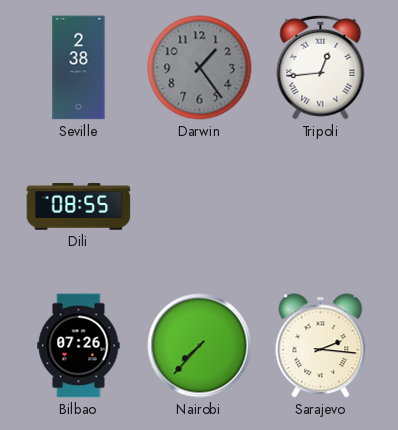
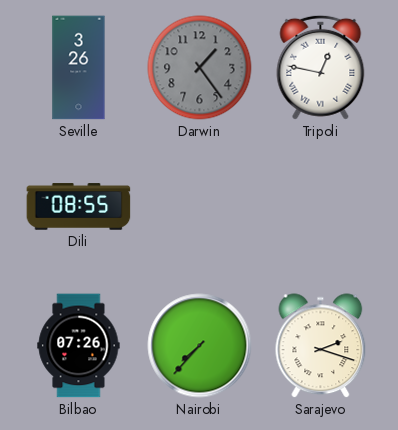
Seville: 2:38 -> 3:26
Tripoli: 12:44 -> 12:47
Sarajevo: 2:16 -> 2:18
